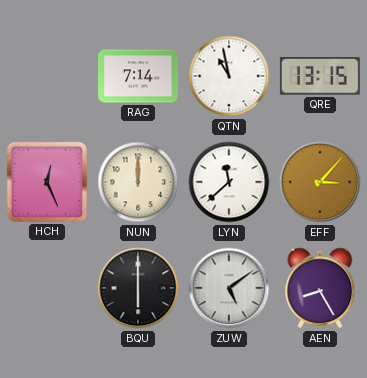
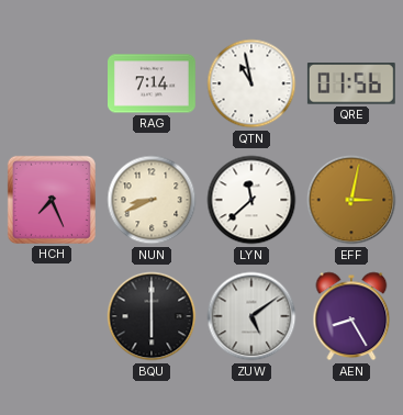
QRE: 13:15 -> 01:56
HCH: 12:26 -> 7:26
NUN: 12:00 -> 8:41
EFF: 3:07 -> 3:02
